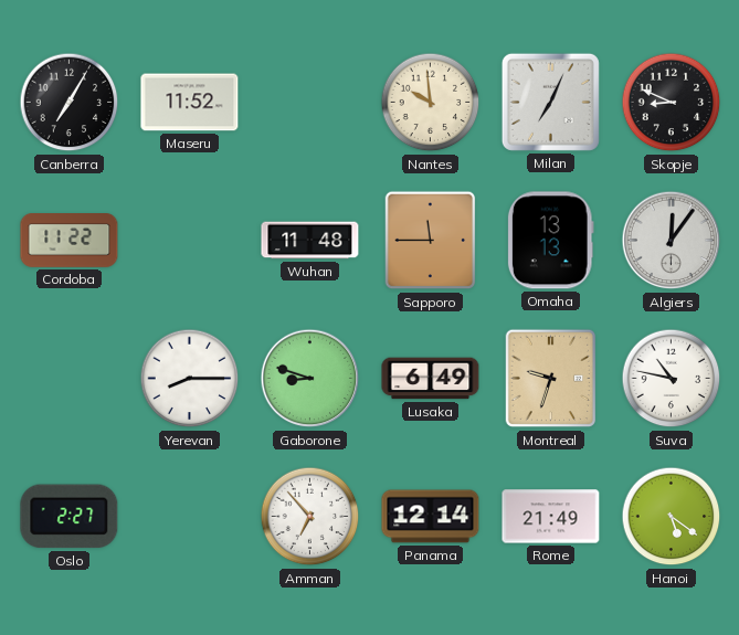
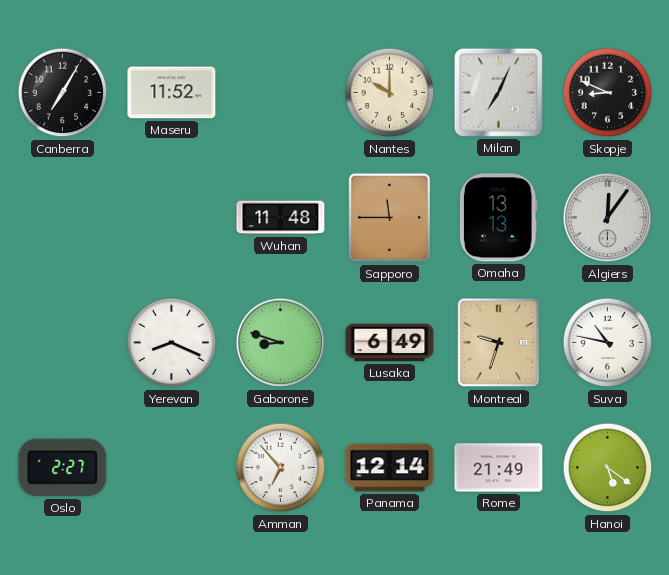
Nantes: 9:59 -> 10:00
Cordoba: 11:22 -> none
Yerevan: 8:15 -> 8:19
